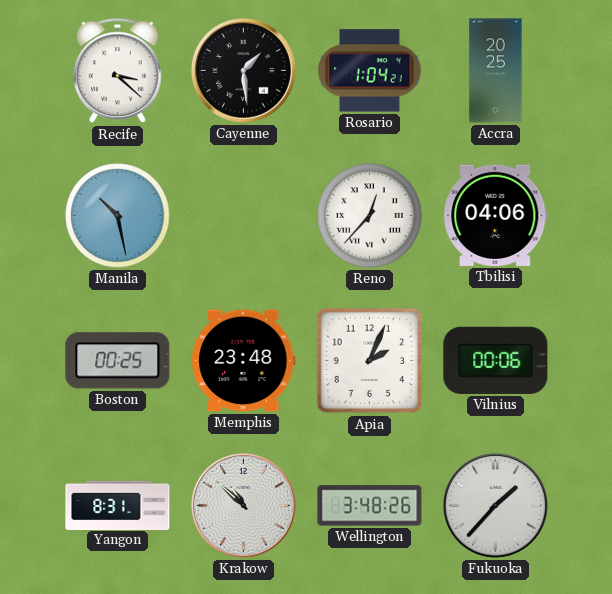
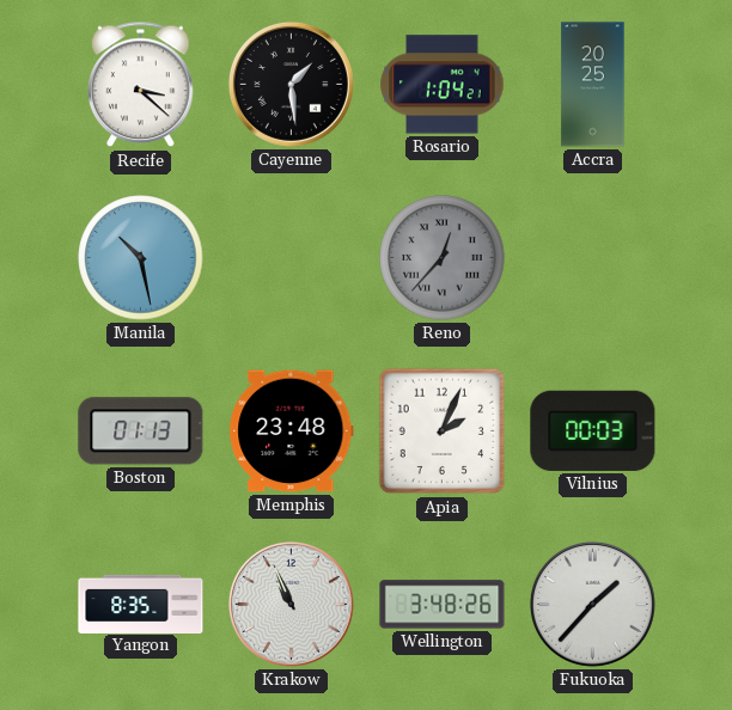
Reno dial: white -> grey
Tbilisi: 04:06 -> none
Boston: 00:25 -> 01:13
Vilnius: 00:06 -> 00:03
Yangon: 8:31 -> 8:35
Krakow: 10:52 -> 10:56
